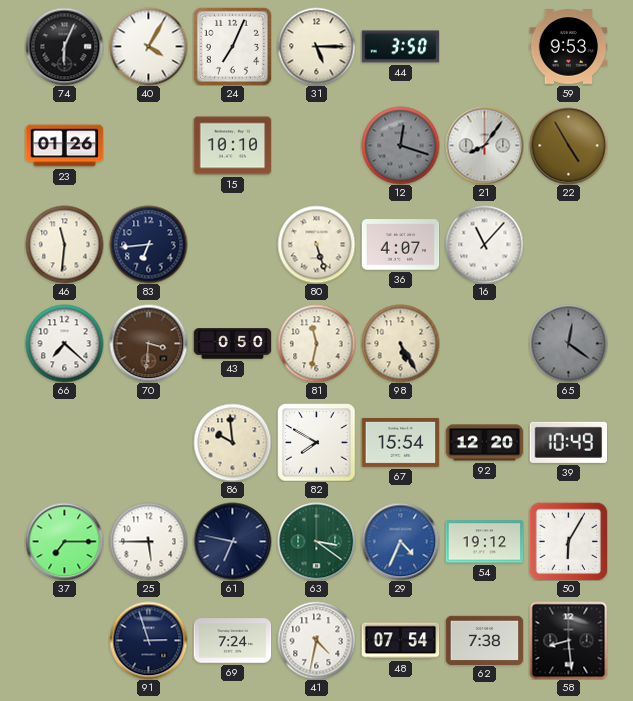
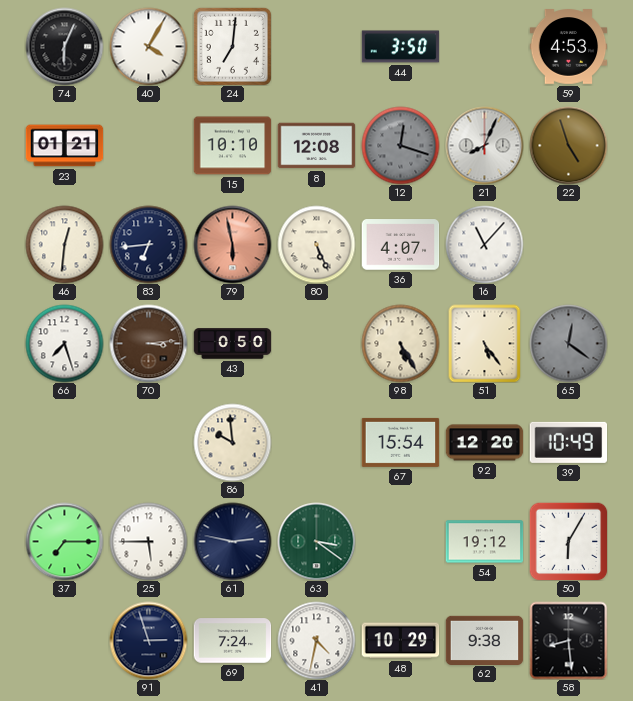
24: 7:04 -> 7:01
31: 5:15 -> none
59: 9:53 -> 4:53
23: 01:26 -> 01:21
8: none -> 12:08
21: 8:06 -> 8:04
22: 4:55 -> 4:57
46: 11:31 -> 12:31
79: none -> 5:58
80: 5:27 -> 5:26
66: 7:22 -> 7:27
70: 3:31 -> 3:14
81: 11:32 -> none
51: none -> 5:24
82: 7:50 -> none
61: 6:47 -> 2:47
29: 4:34 -> none
48: 07:54 -> 10:29
62: 7:38 -> 9:38
